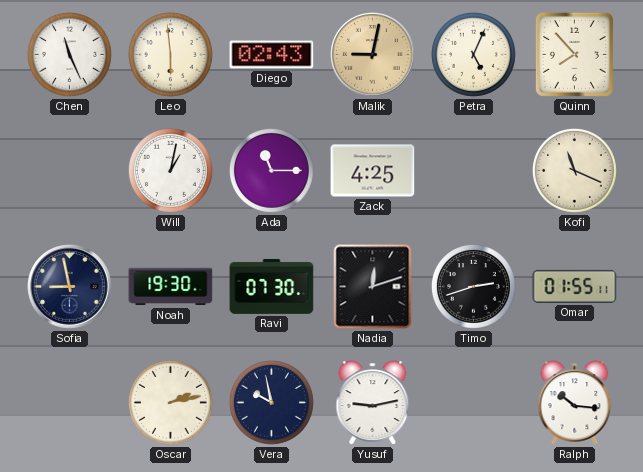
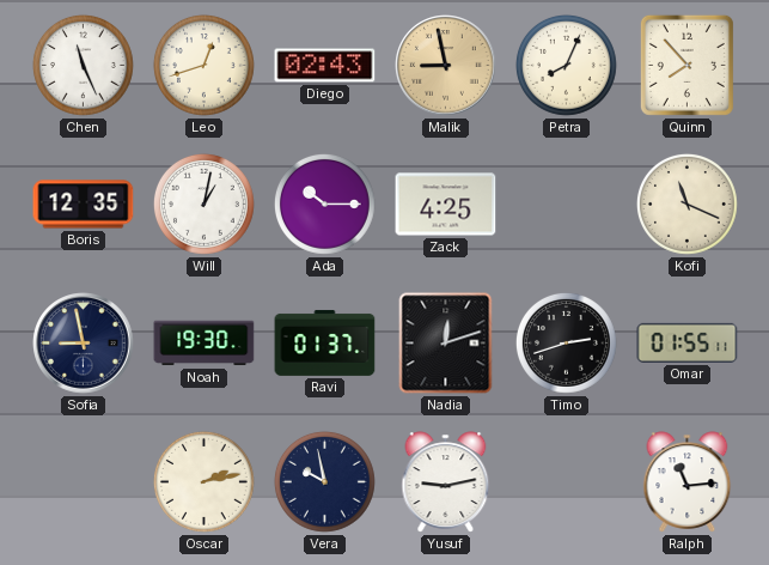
Leo: 5:59 -> 12:42
Malik: 9:02 -> 8:58
Petra: 5:04 -> 8:04
Boris: none -> 12:35
Ada: 11:15 -> 10:15
Ravi: 07:30 -> 01:37
Ralph: 10:16 -> 11:14
